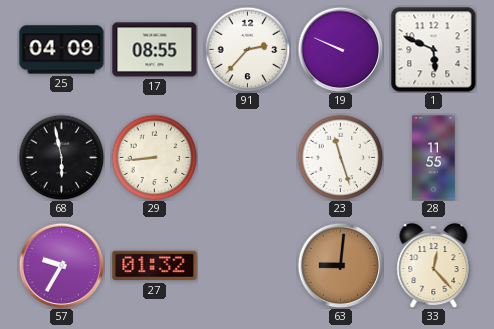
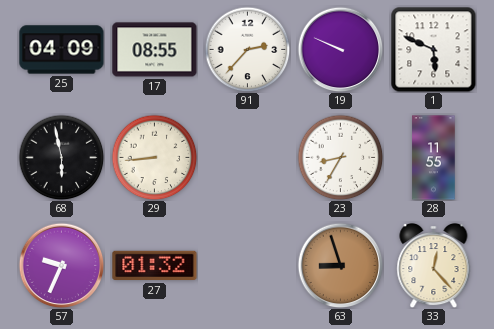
23: 11:27 -> 8:35
57: 9:35 -> 9:34
63: 9:01 -> 8:57
